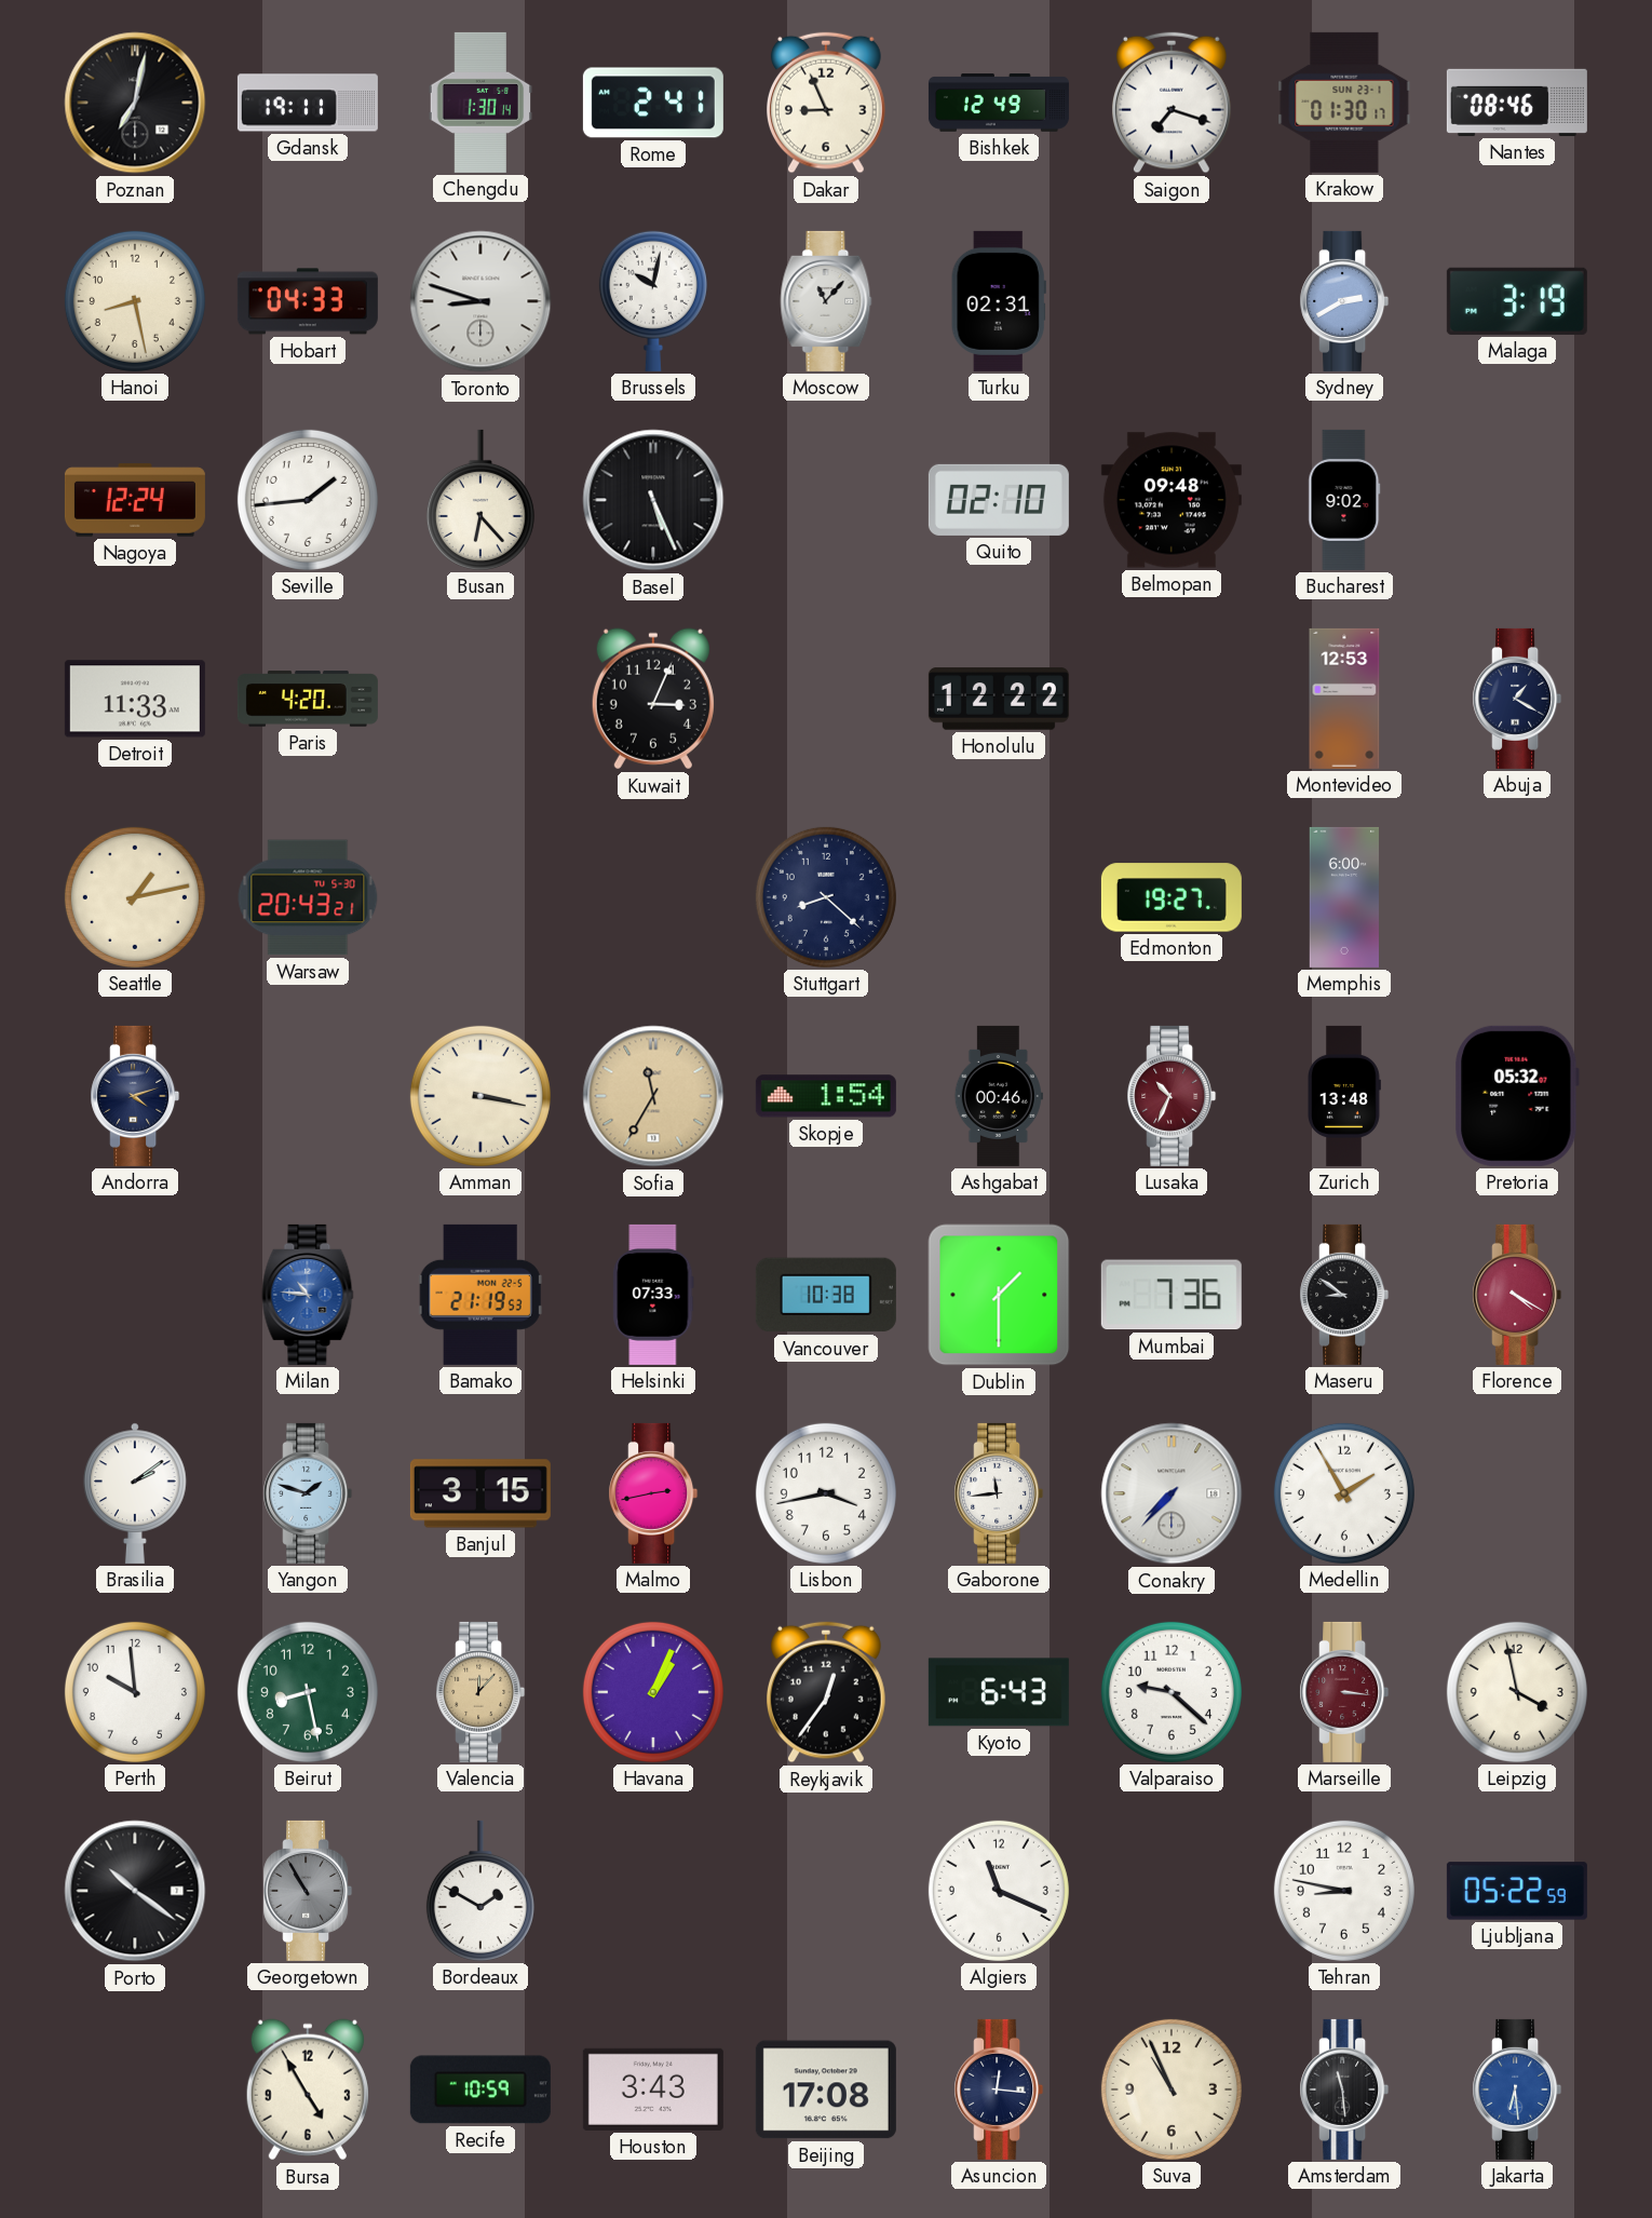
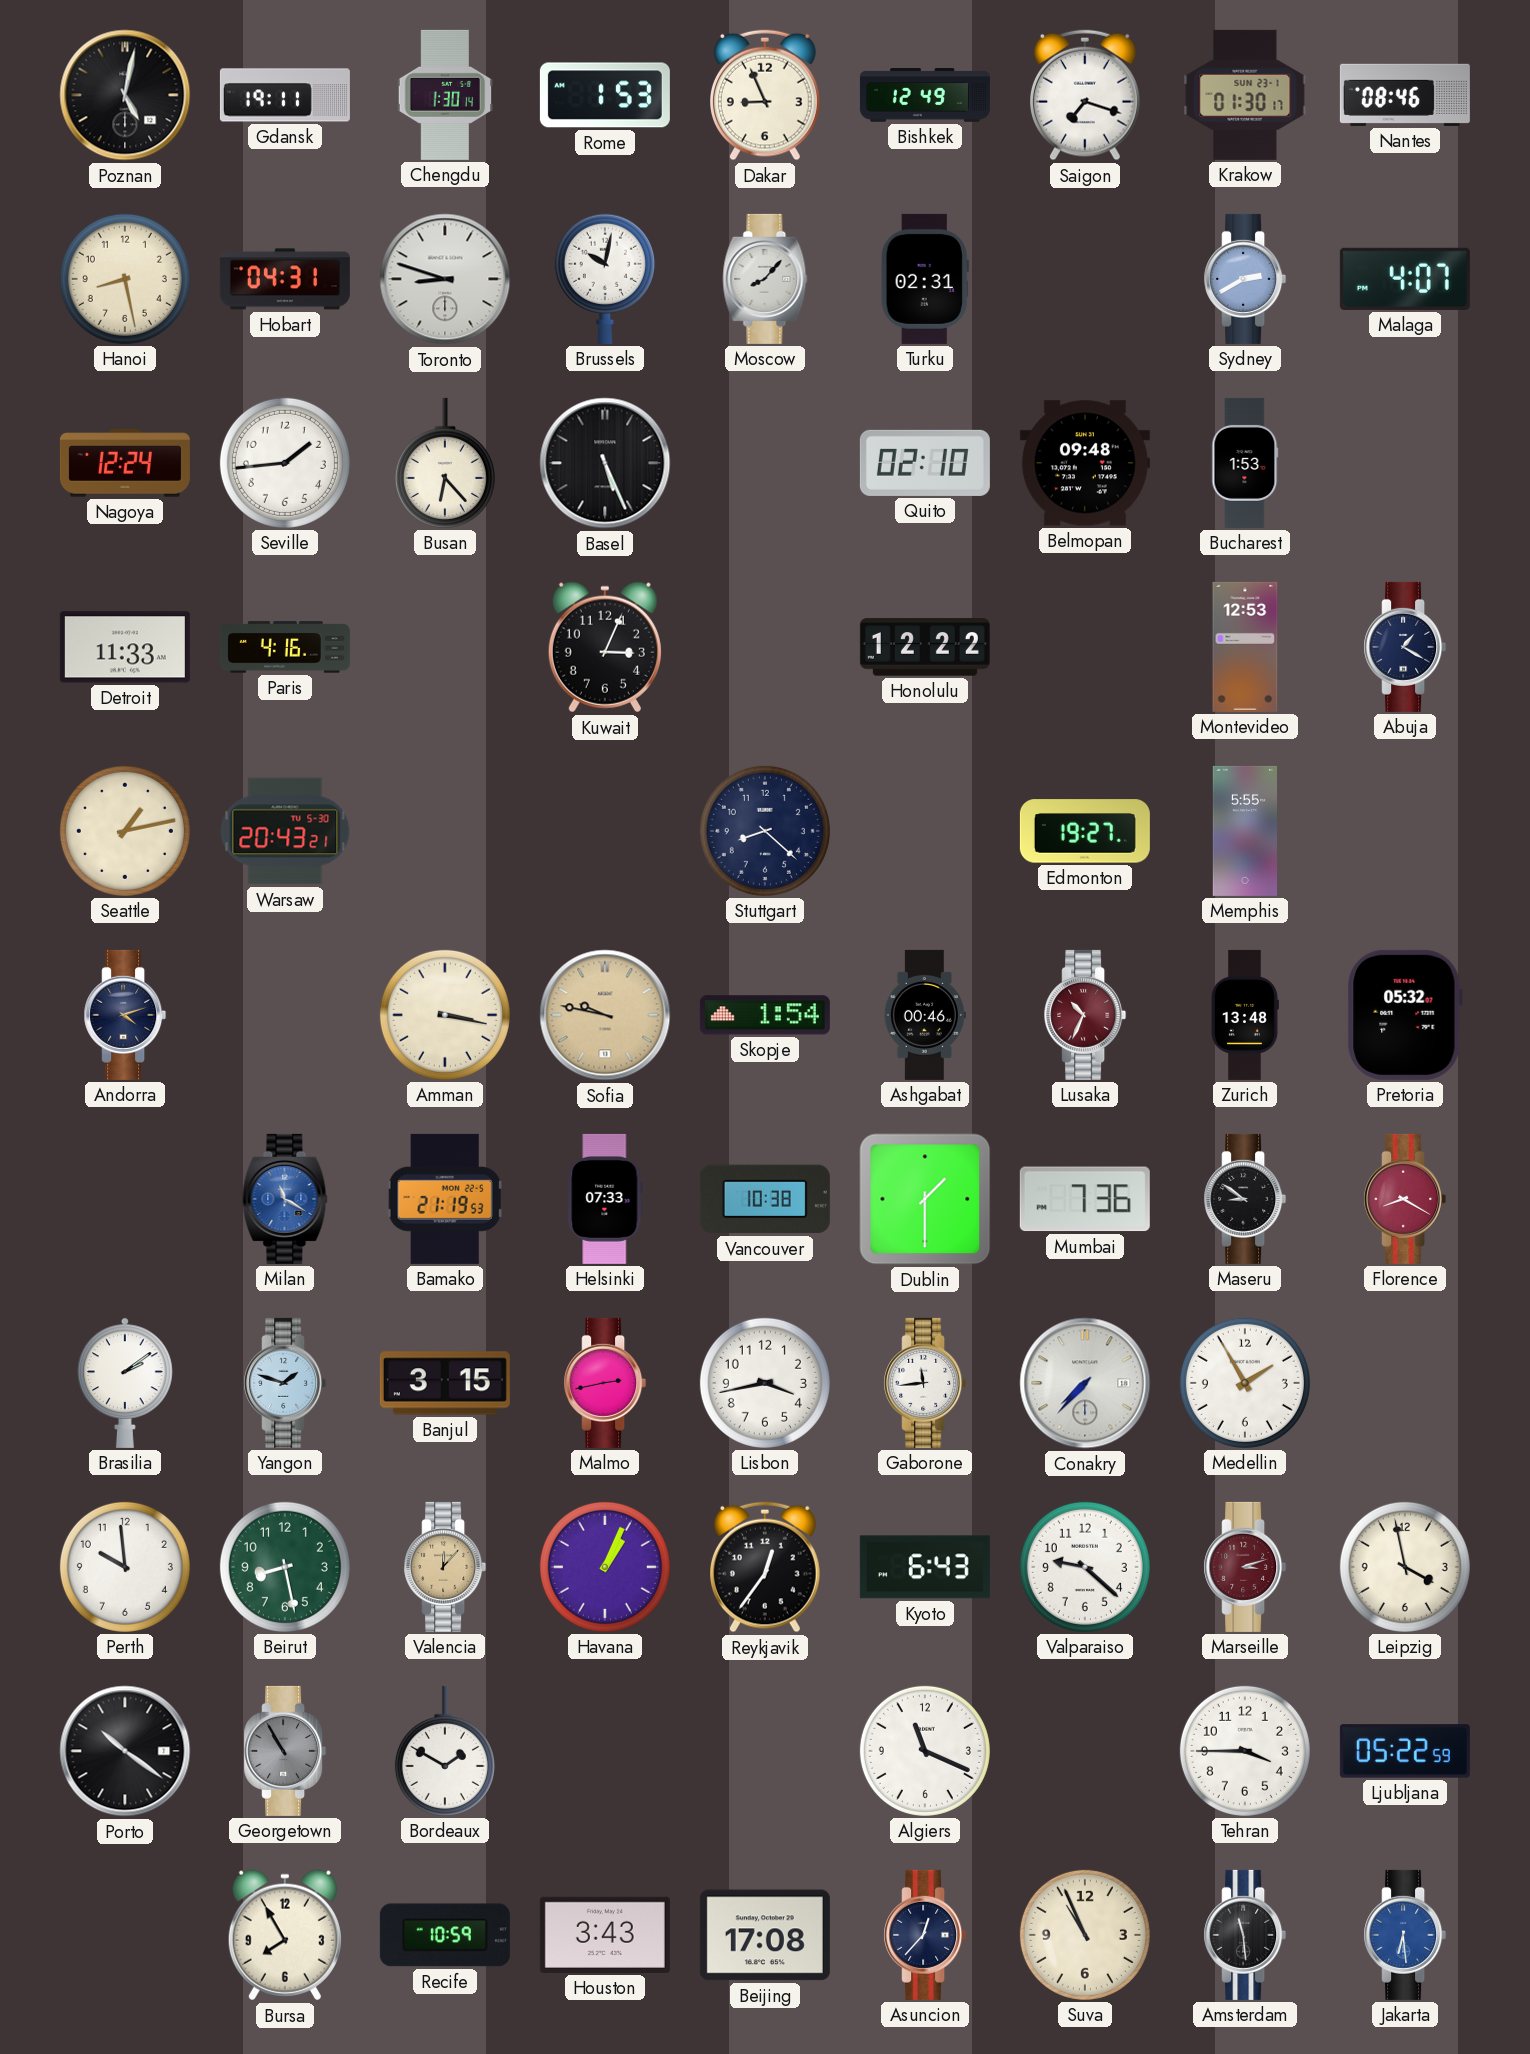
Poznan: 7:02 -> 5:02
Rome: 2:41 -> 1:53
Hobart: 04:33 -> 04:31
Moscow: 11:07 -> 8:07
Malaga: 3:19 -> 4:07
Bucharest: 9:02 -> 1:53
Paris: 4:20 -> 4:16
Memphis: 6:00 -> 5:55
Sofia: 11:35 -> 9:47
Milan: 10:46 -> 11:20
Florence: 4:20 -> 8:20
Marseille: 3:16 -> 3:12
Tehran: 8:47 -> 3:45
Bursa: 4:55 -> 7:55
Asuncion: 12:16 -> 12:37
